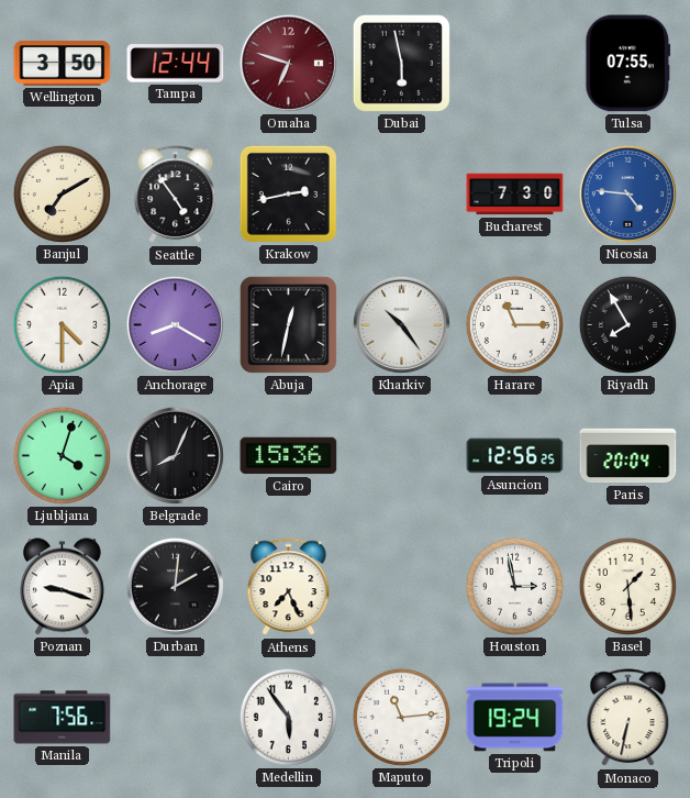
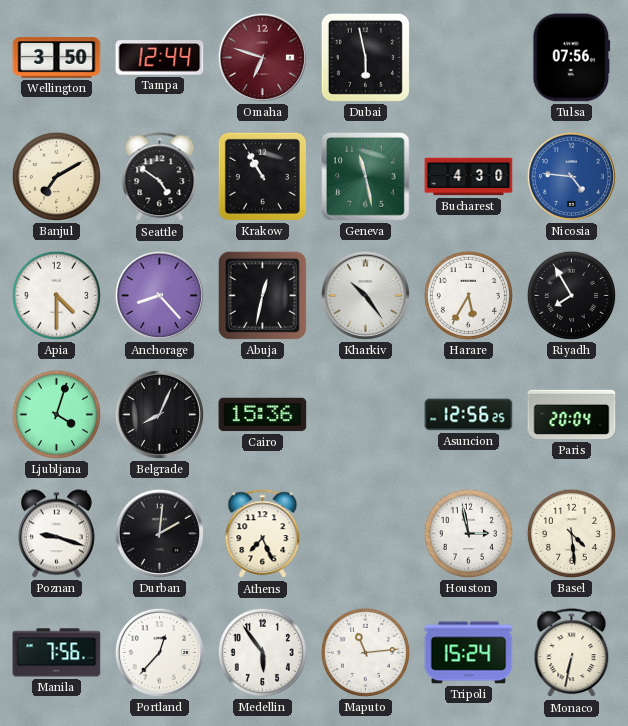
Tulsa: 07:55 -> 07:56
Seattle: 4:54 -> 4:51
Krakow: 2:43 -> 10:55
Geneva: none -> 11:28
Bucharest: 7:30 -> 4:30
Anchorage: 8:20 -> 8:23
Harare: 11:15 -> 5:35
Basel: 1:29 -> 4:29
Portland: none -> 12:37
Tripoli: 19:24 -> 15:24
